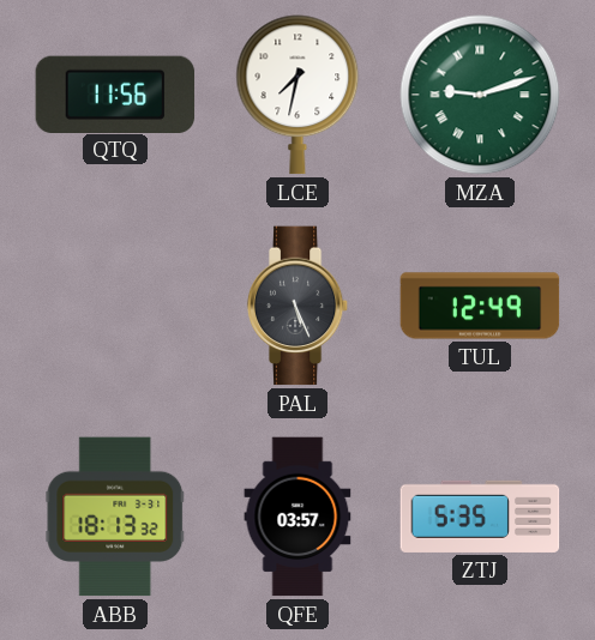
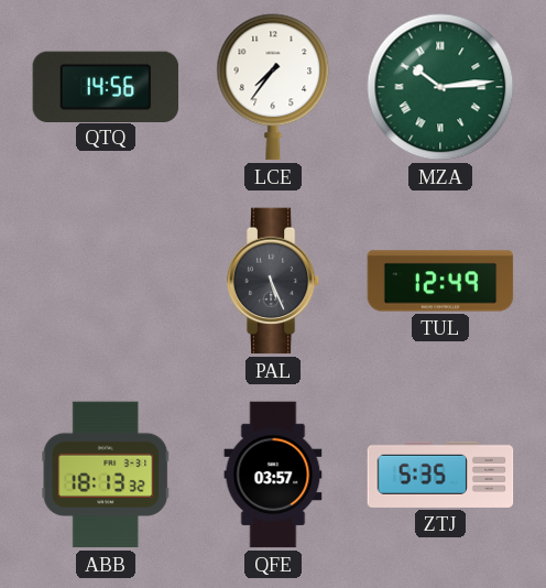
QTQ: 11:56 -> 14:56
LCE: 7:32 -> 7:36
MZA: 9:12 -> 10:14
